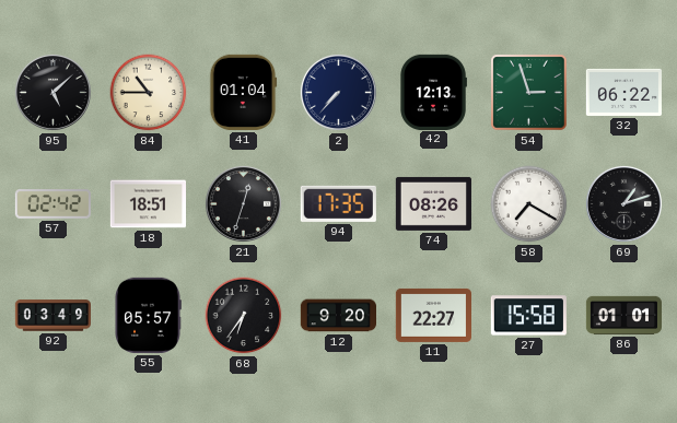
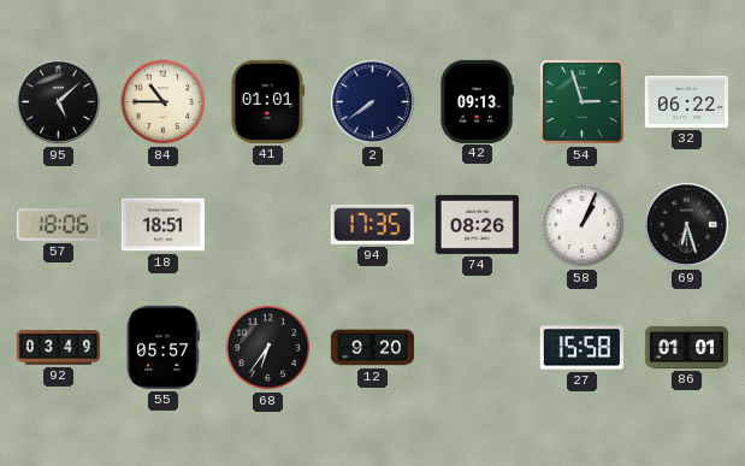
41: 01:04 -> 01:01
2: 7:37 -> 7:39
42: 12:13 -> 09:13
57: 02:42 -> 18:06
21: 12:33 -> none
58: 7:20 -> 1:04
69: 1:12 -> 6:27
11: 22:27 -> none
